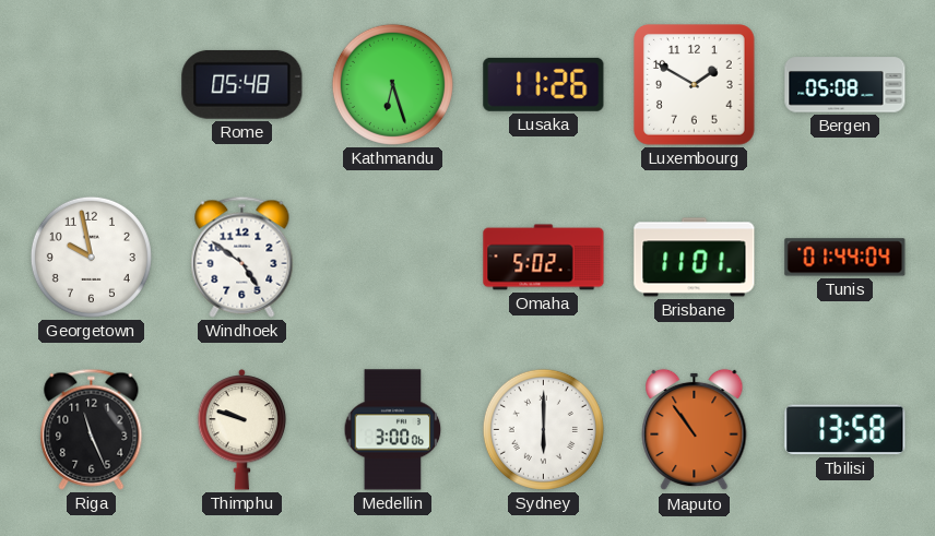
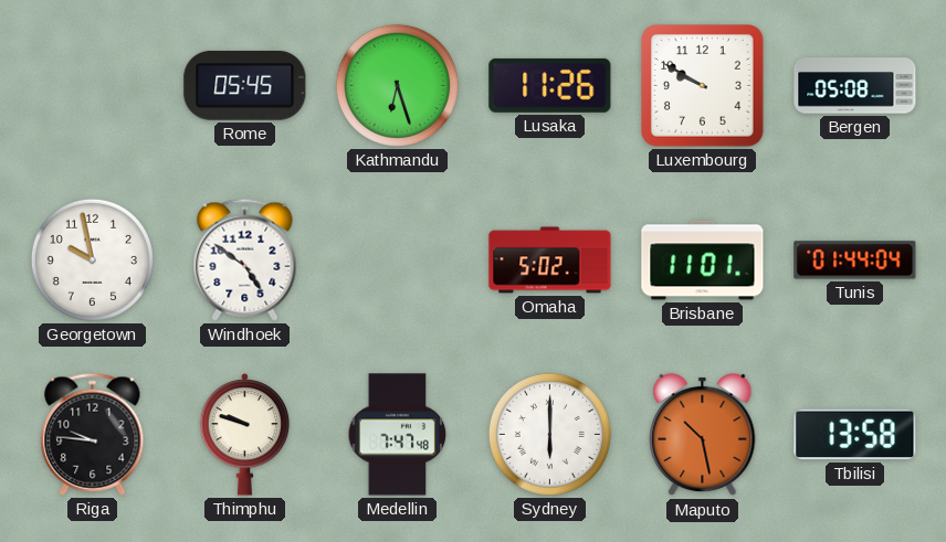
Rome: 05:48 -> 05:45
Luxembourg: 1:50 -> 9:50
Riga: 11:26 -> 9:46
Medellin: 3:00 -> 7:47
Maputo: 10:54 -> 10:28
